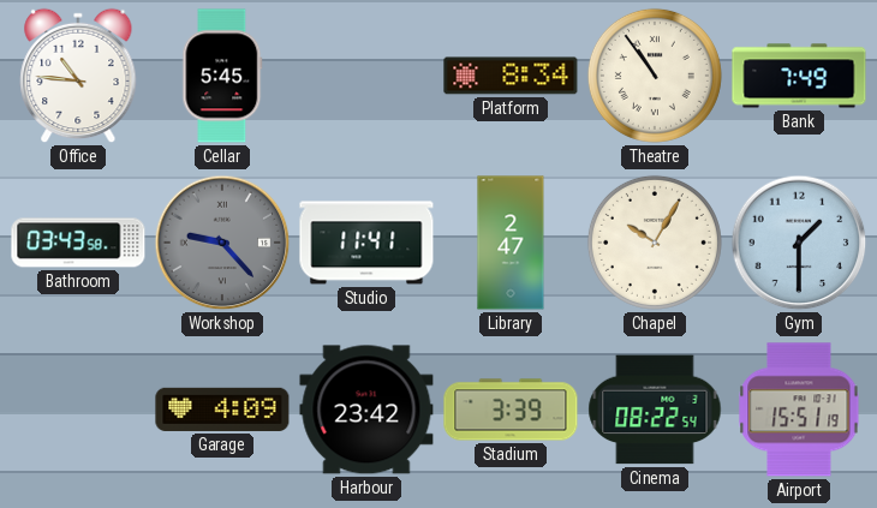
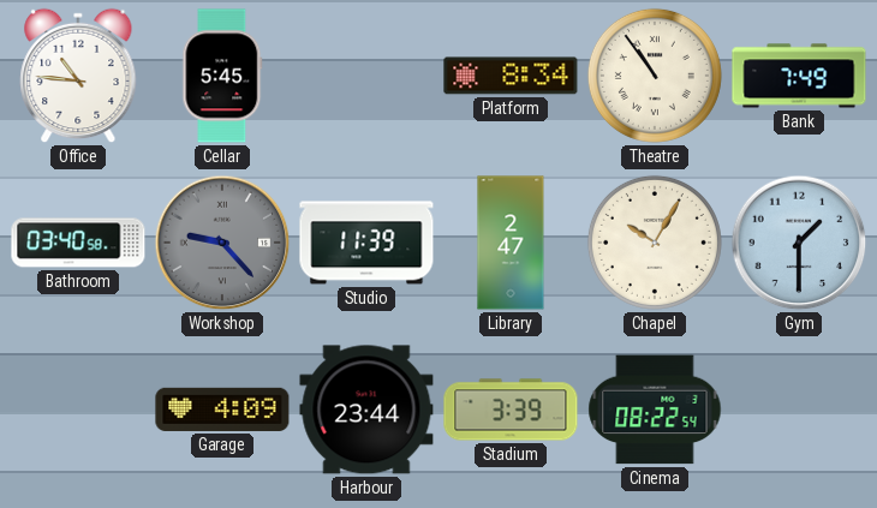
Bathroom: 03:43 -> 03:40
Studio: 11:41 -> 11:39
Harbour: 23:42 -> 23:44
Airport: 15:51 -> none
